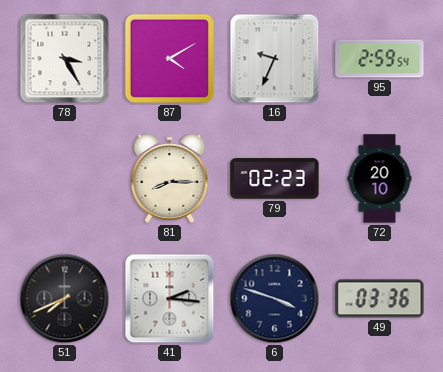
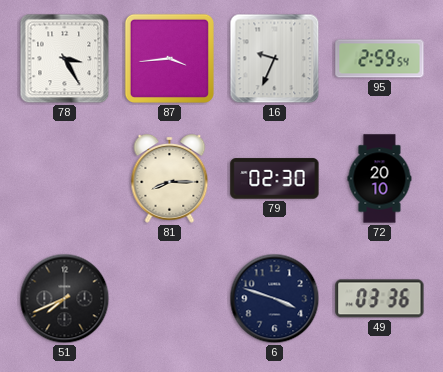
87: 4:10 -> 3:44
79: 02:23 -> 02:30
41: 2:16 -> none
